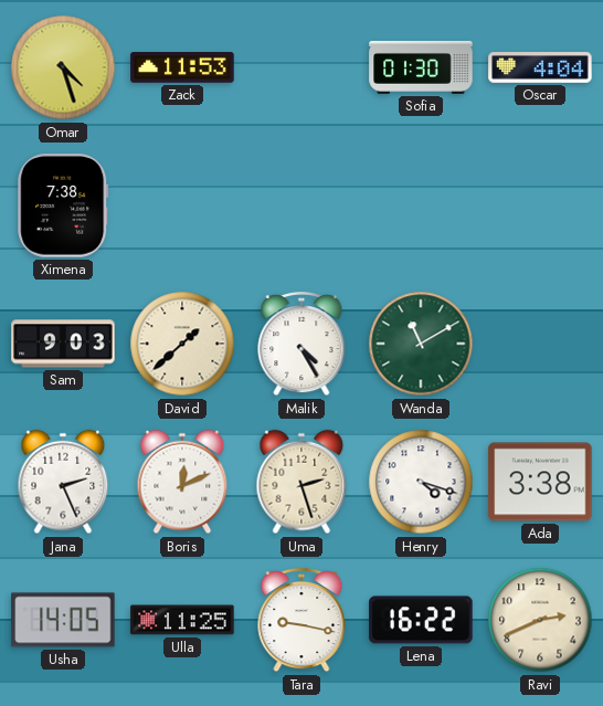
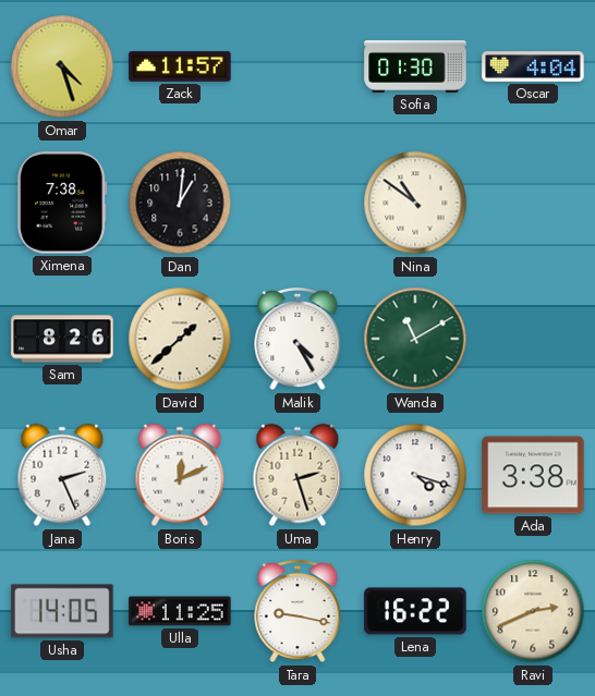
Zack: 11:53 -> 11:57
Dan: none -> 1:01
Nina: none -> 10:51
Sam: 9:03 -> 8:26
